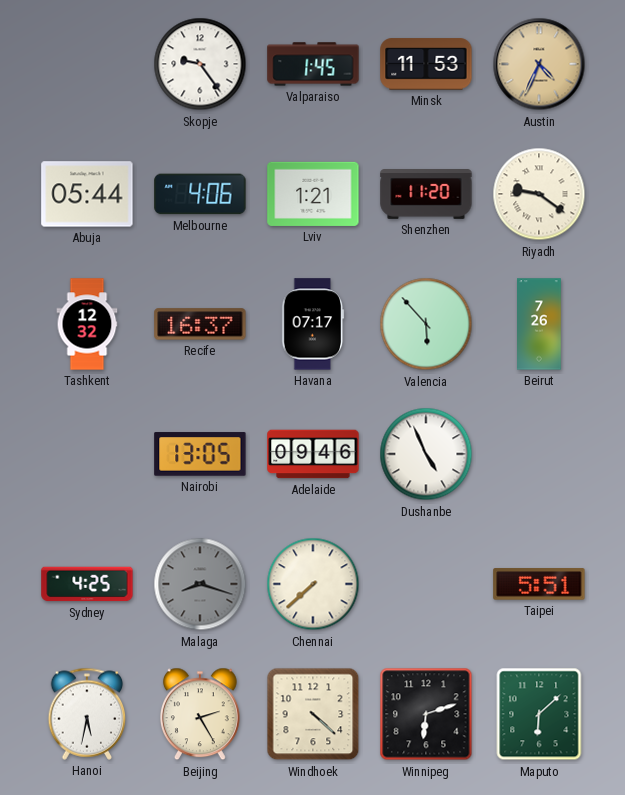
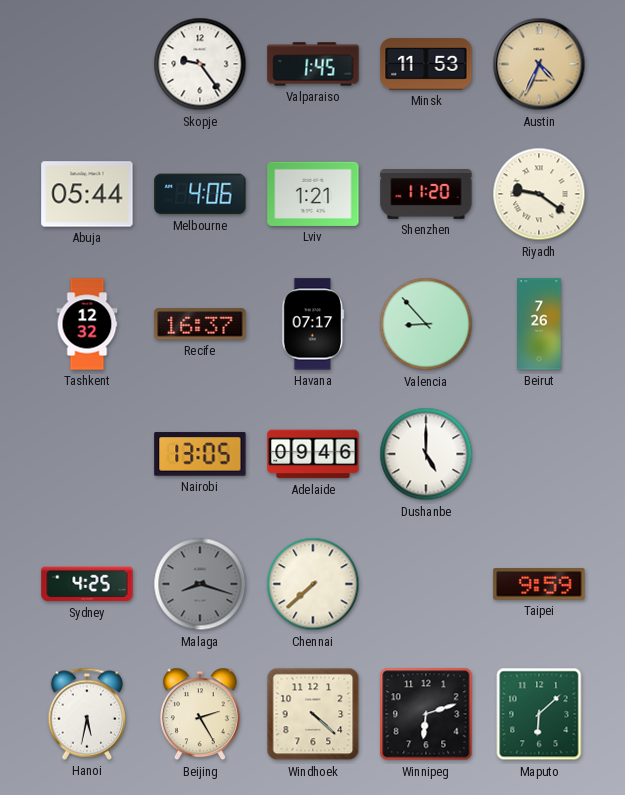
Valencia: 5:53 -> 8:53
Dushanbe: 4:56 -> 5:00
Taipei: 5:51 -> 9:59
